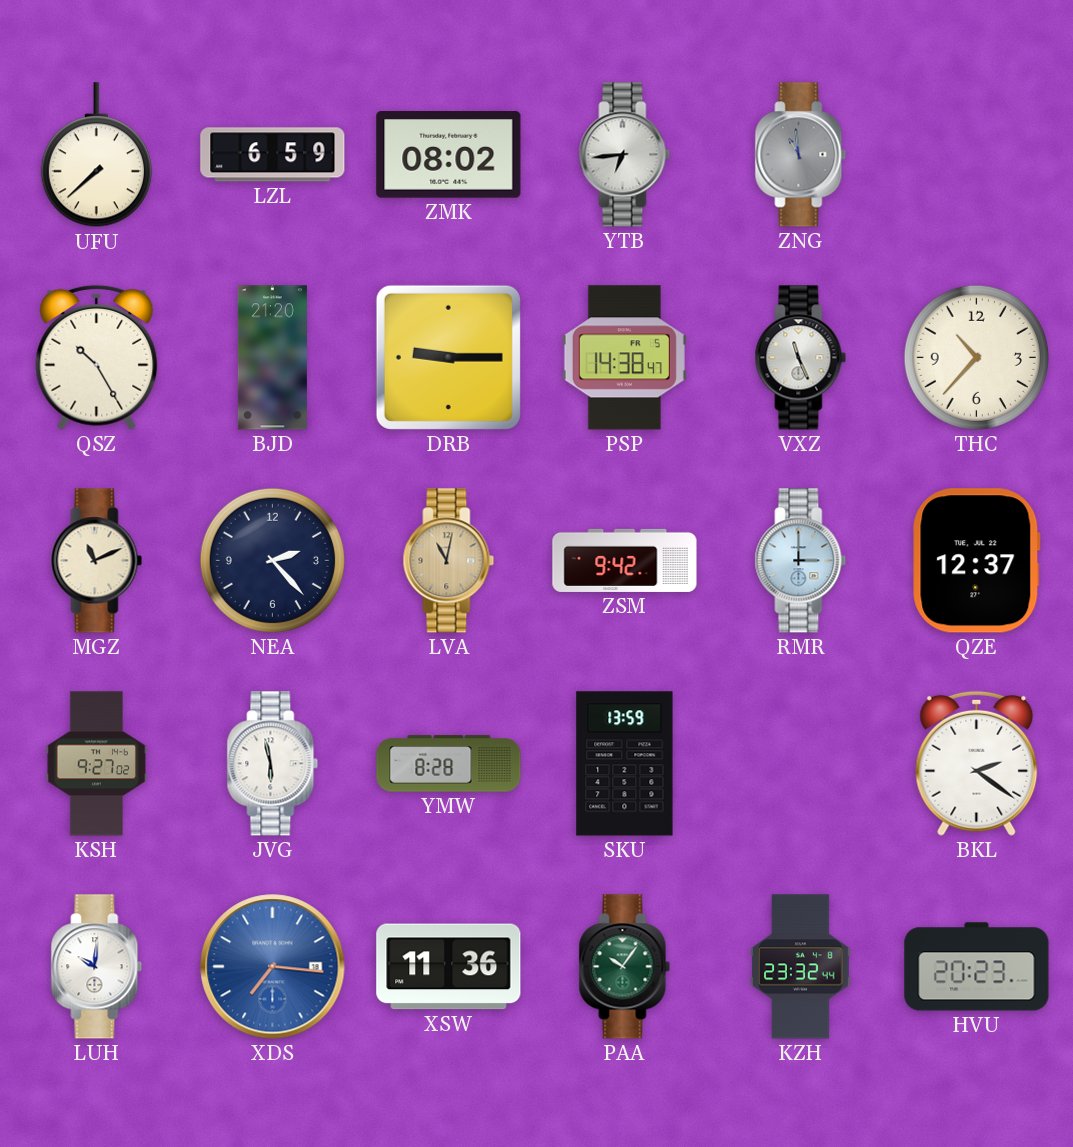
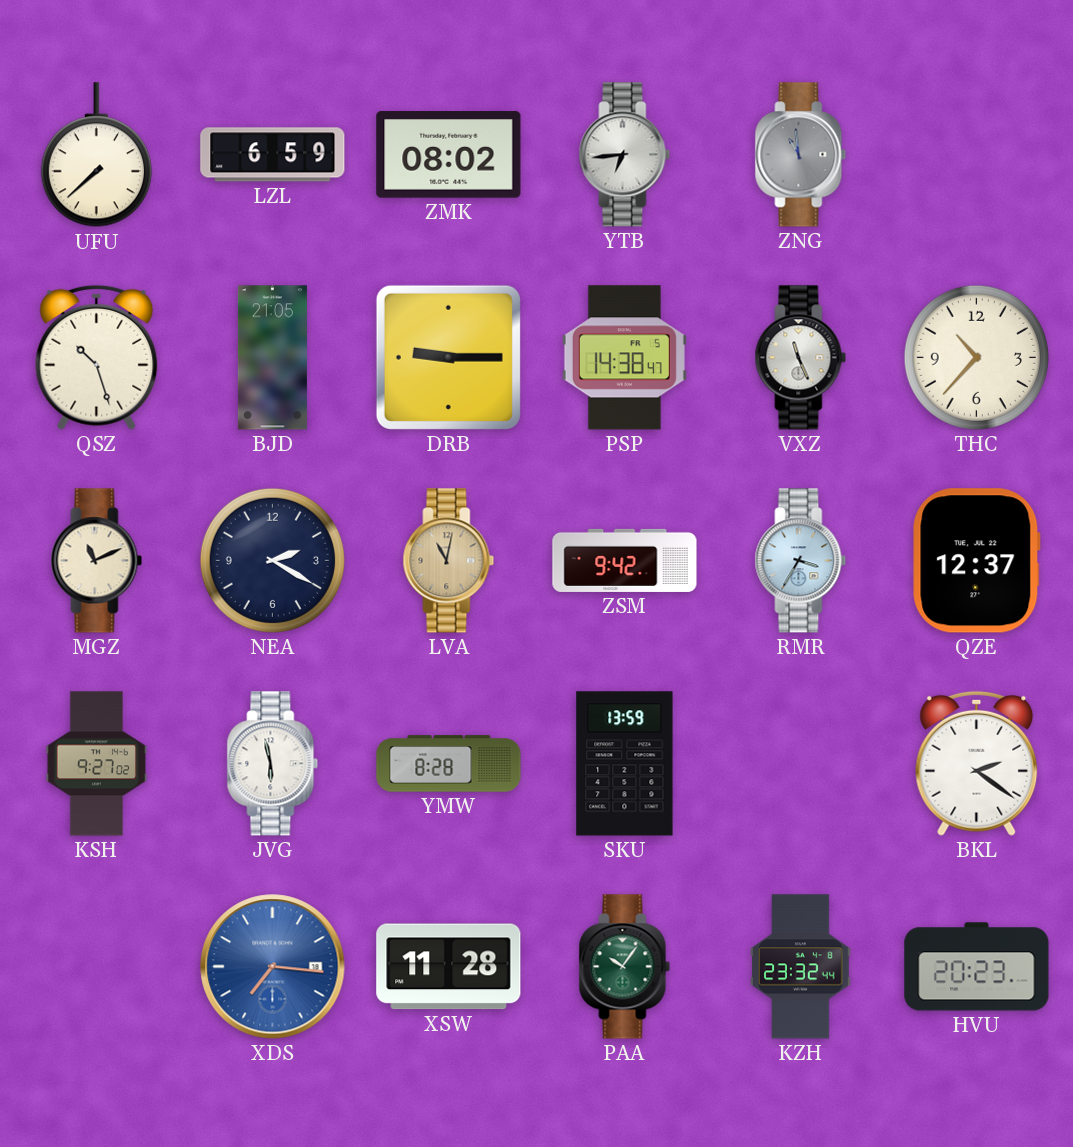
QSZ: 10:25 -> 10:27
BJD: 21:20 -> 21:05
NEA: 2:23 -> 2:20
RMR: 3:00 -> 3:35
LUH: 10:01 -> none
XSW: 11:36 -> 11:28
